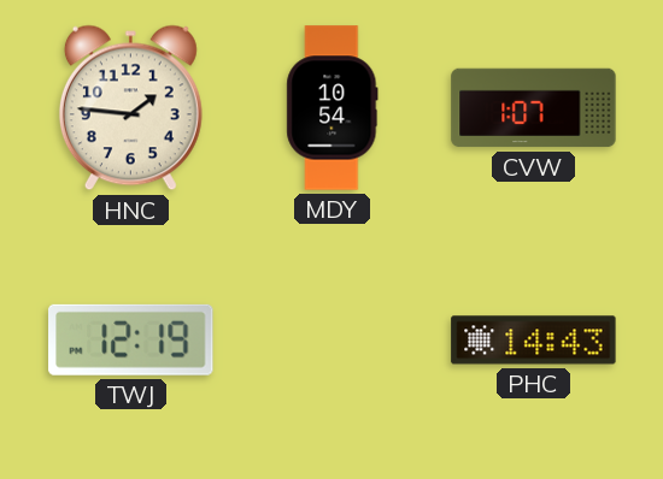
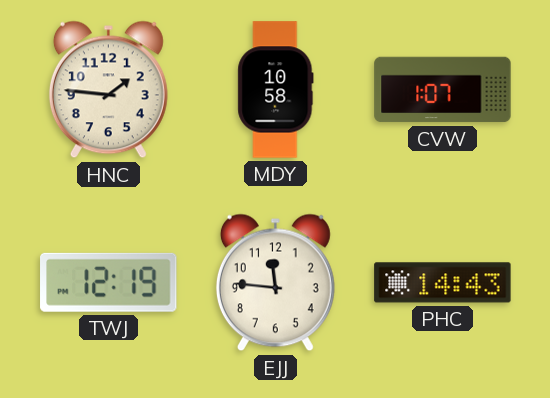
MDY: 10:54 -> 10:58
EJJ: none -> 11:46
